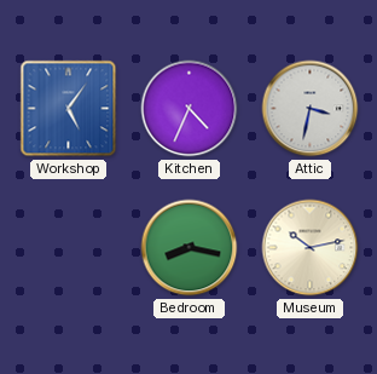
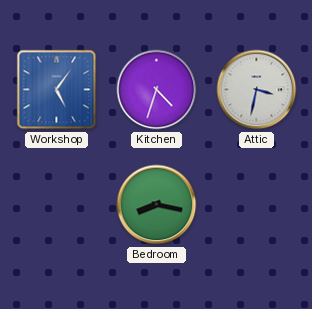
Kitchen: 4:34 -> 4:33
Museum: 10:13 -> none
